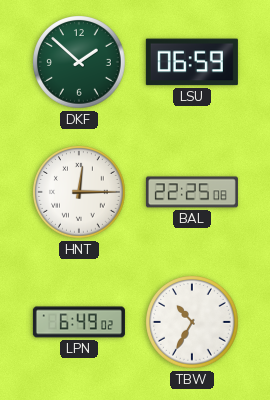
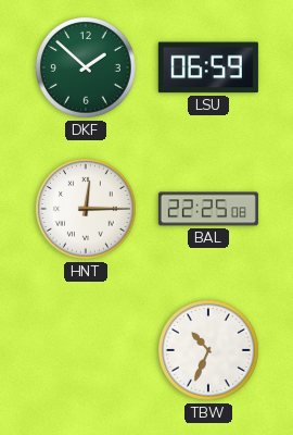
LPN: 6:49 -> none
TBW: 10:35 -> 10:34
